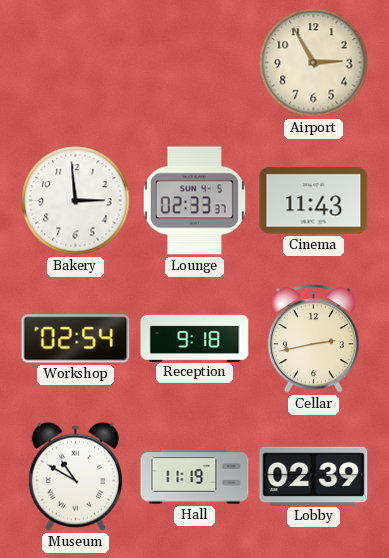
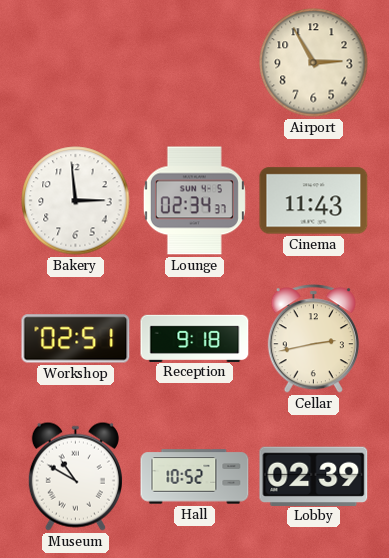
Lounge: 02:33 -> 02:34
Workshop: 02:54 -> 02:51
Hall: 11:19 -> 10:52
